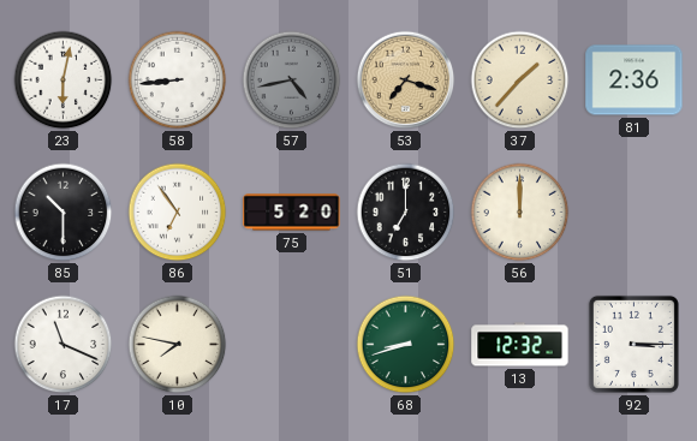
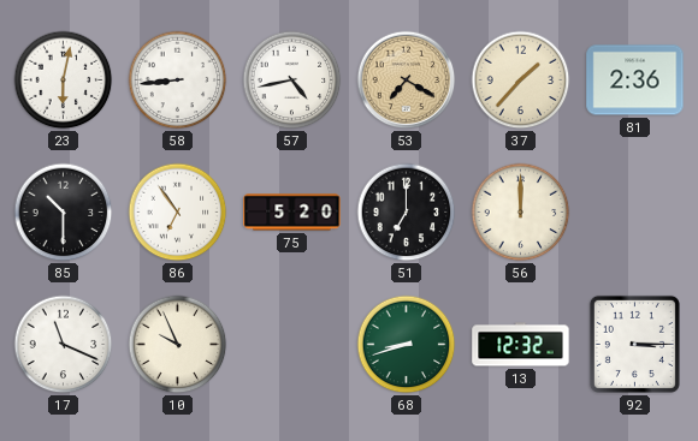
57 dial: grey -> white
53: 7:18 -> 7:20
10: 7:47 -> 9:56
